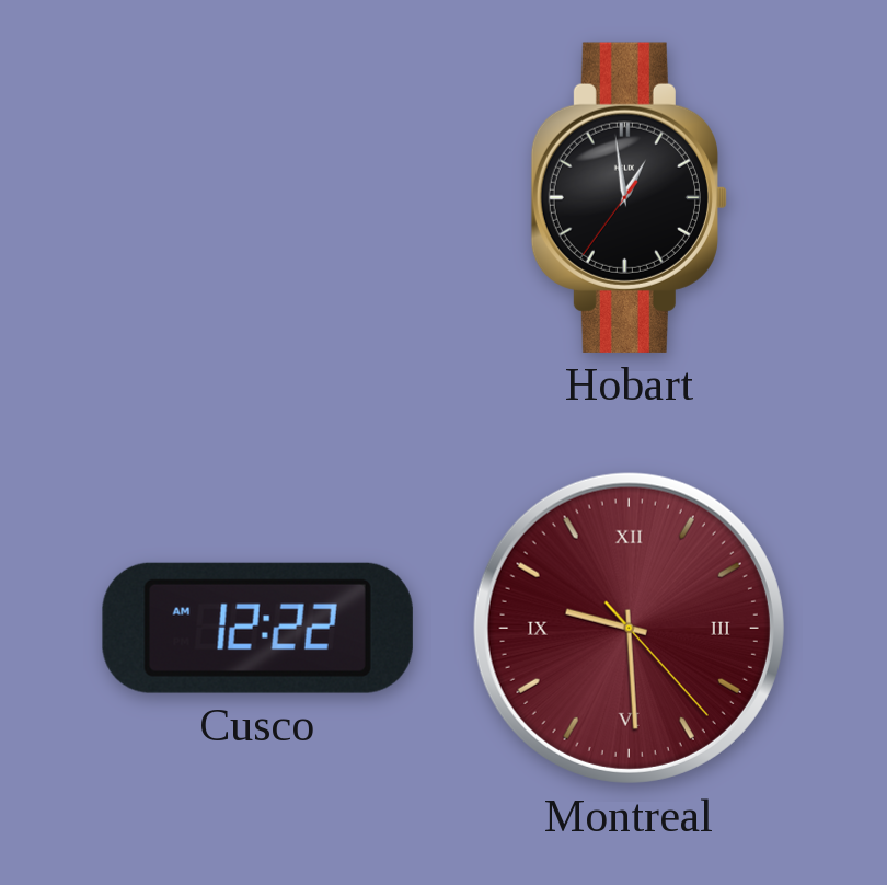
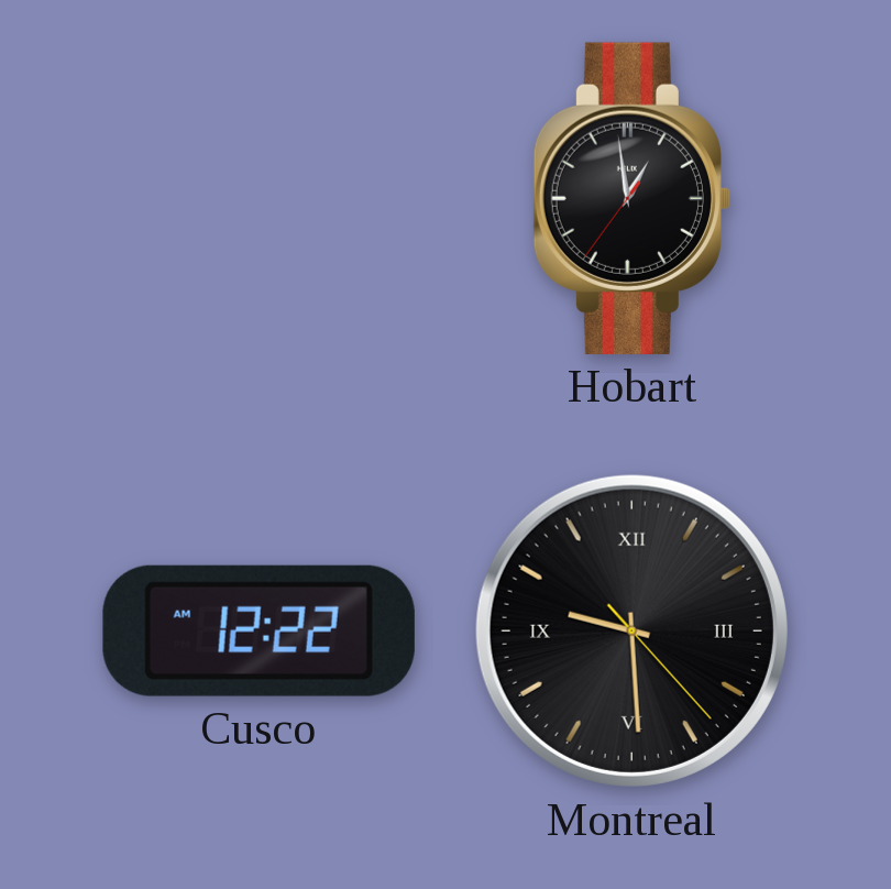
Montreal dial: burgundy -> black
